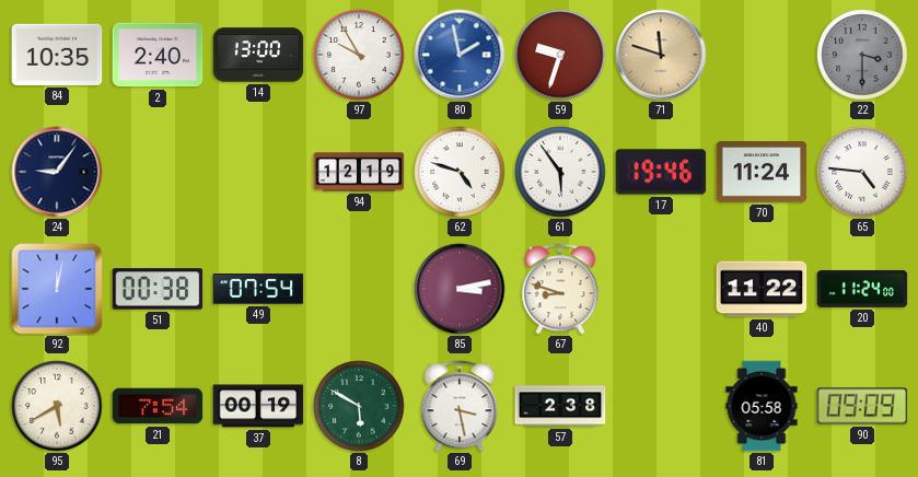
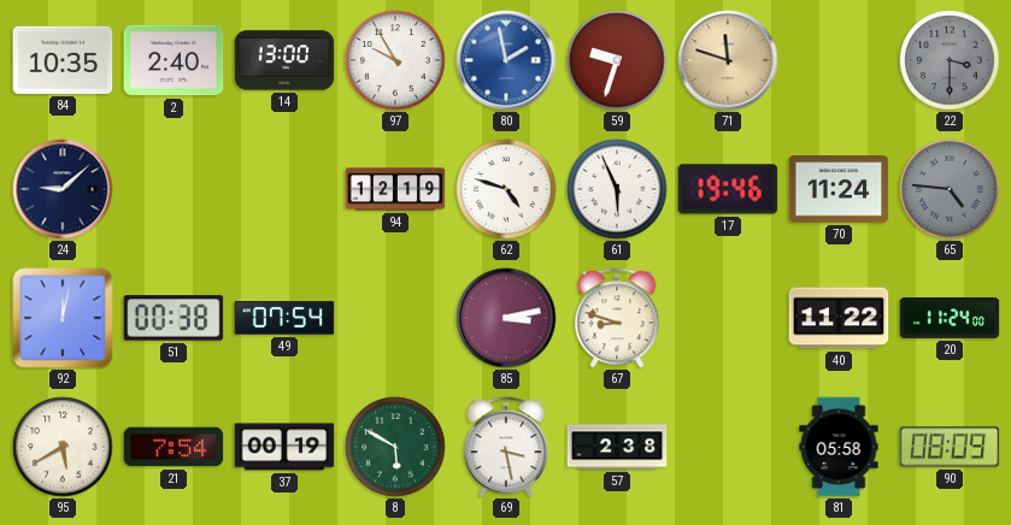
24: 9:06 -> 9:08
61: 5:54 -> 5:56
65 dial: white -> grey
90: 09:09 -> 08:09
